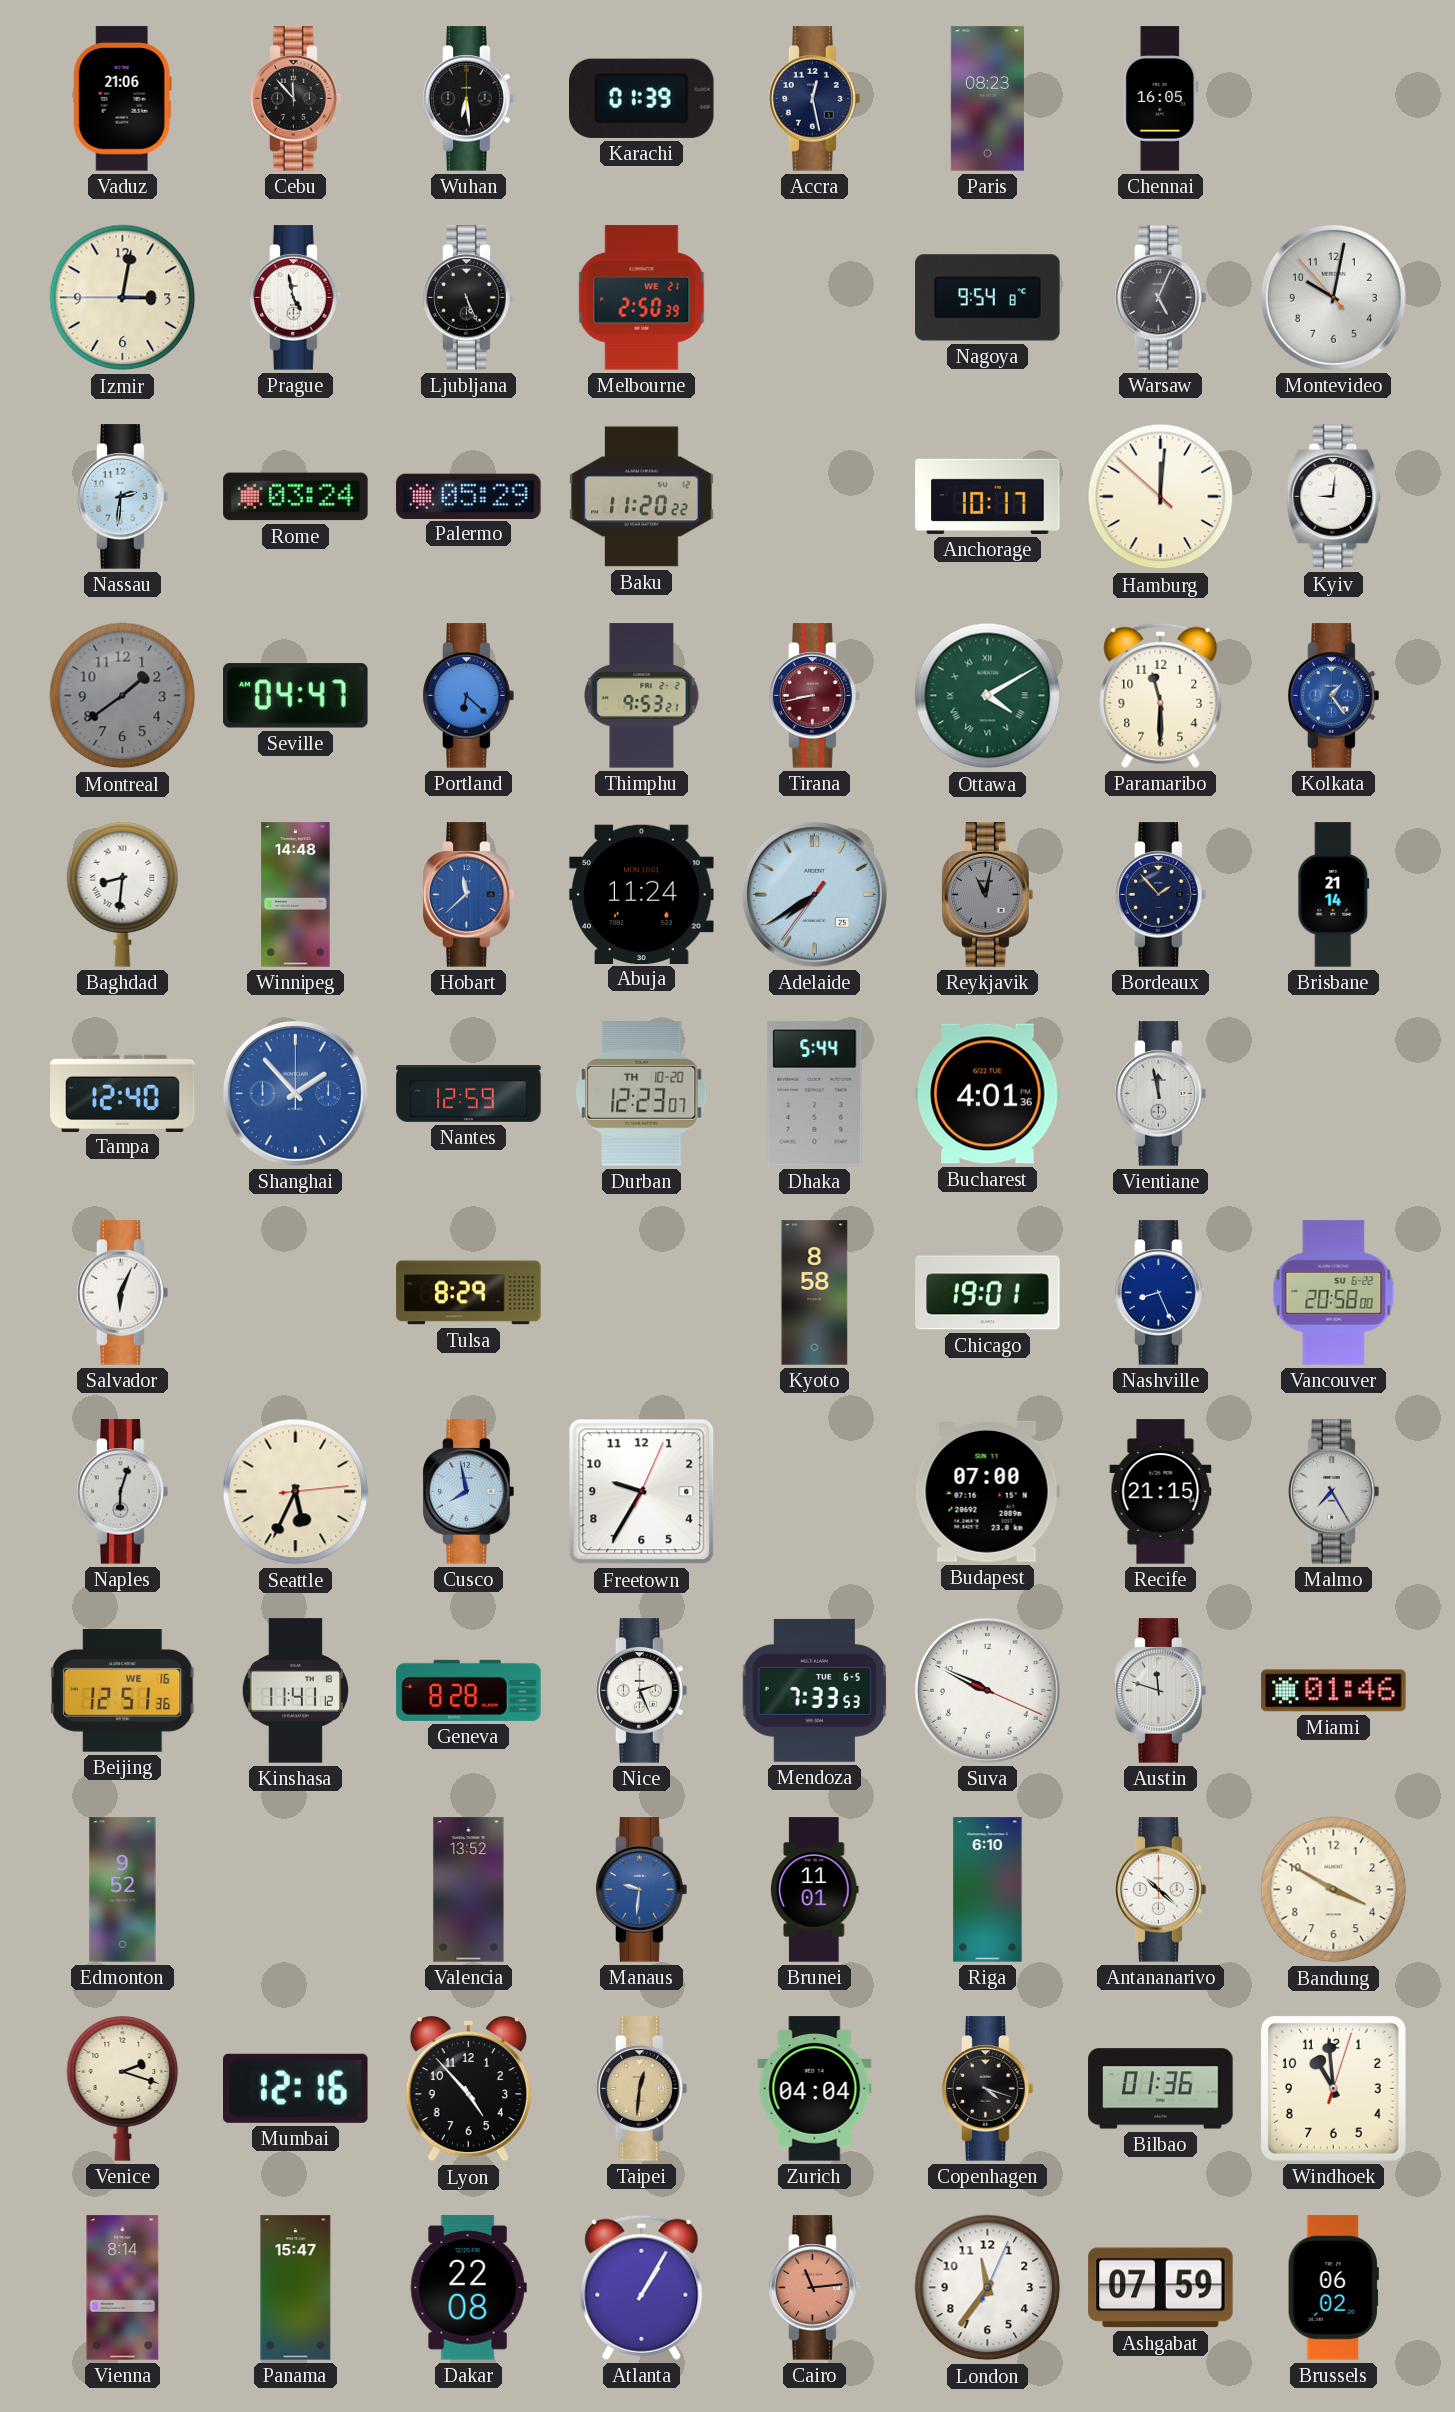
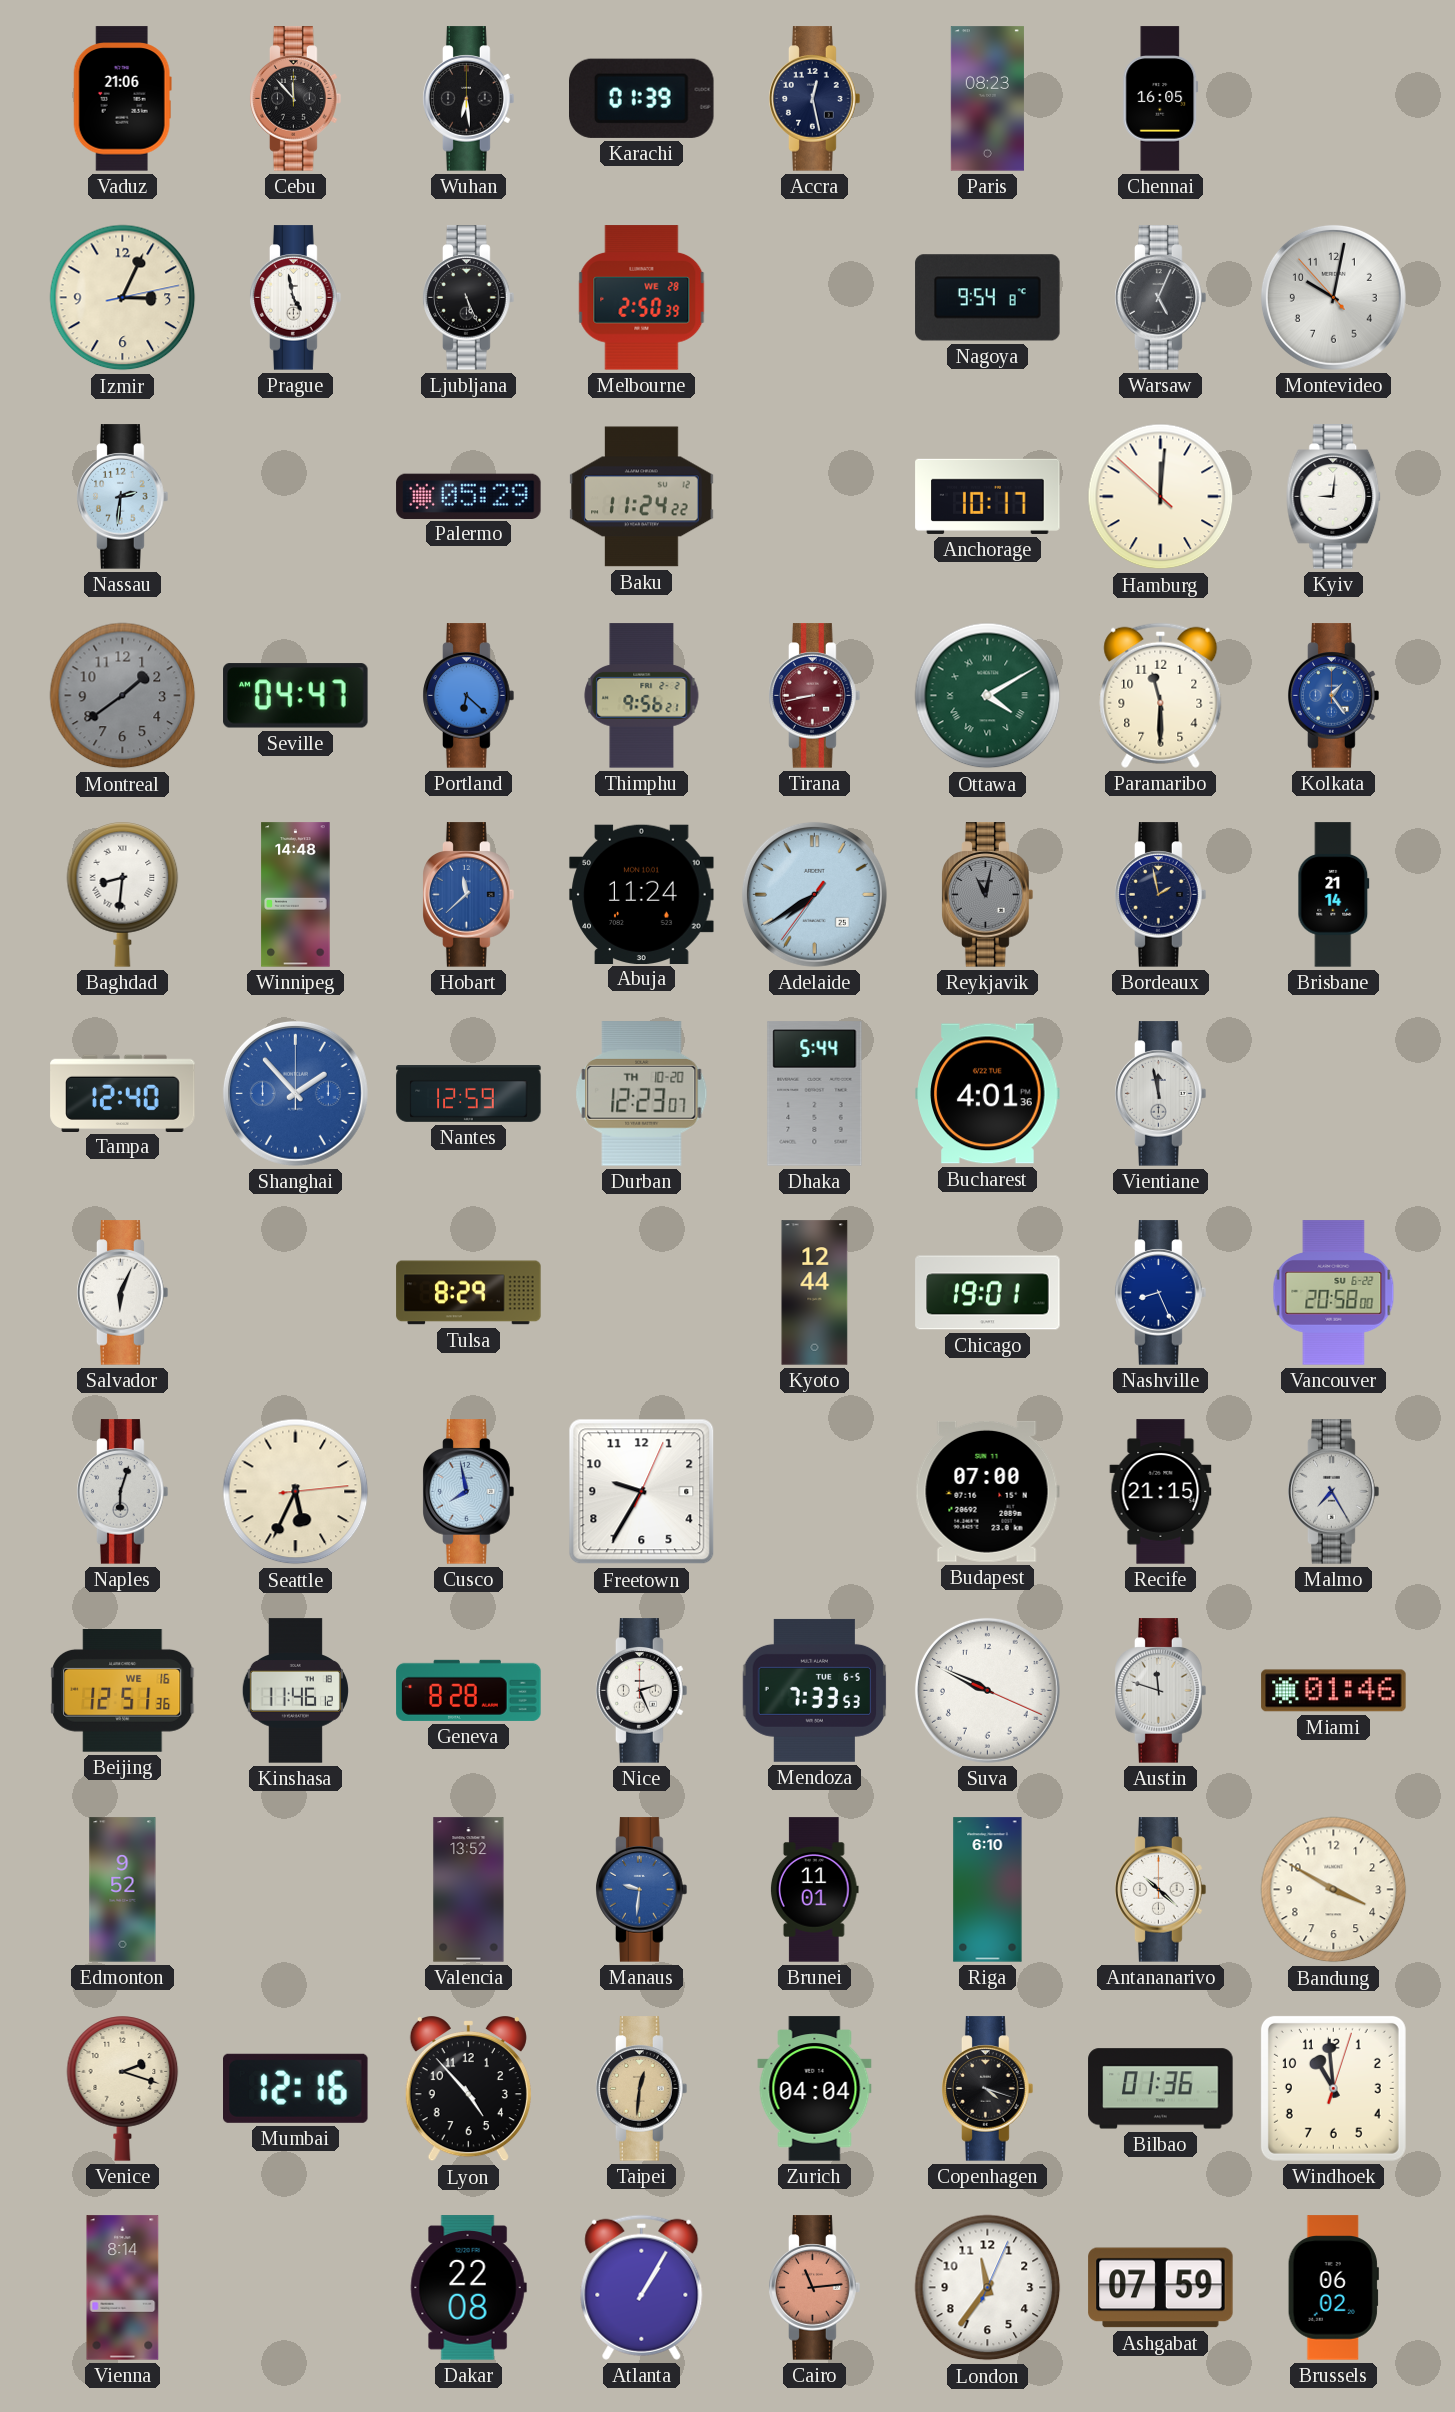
Izmir: 3:01 -> 3:04
Melbourne date: WE 21 -> WE 28
Rome: 03:24 -> none
Baku: 11:20 -> 11:24
Thimphu: 9:53 -> 9:56
Bordeaux: 1:53 -> 1:58
Kyoto: 8:58 -> 12:44
Kinshasa: 11:41 -> 11:46
Panama: 15:47 -> none
